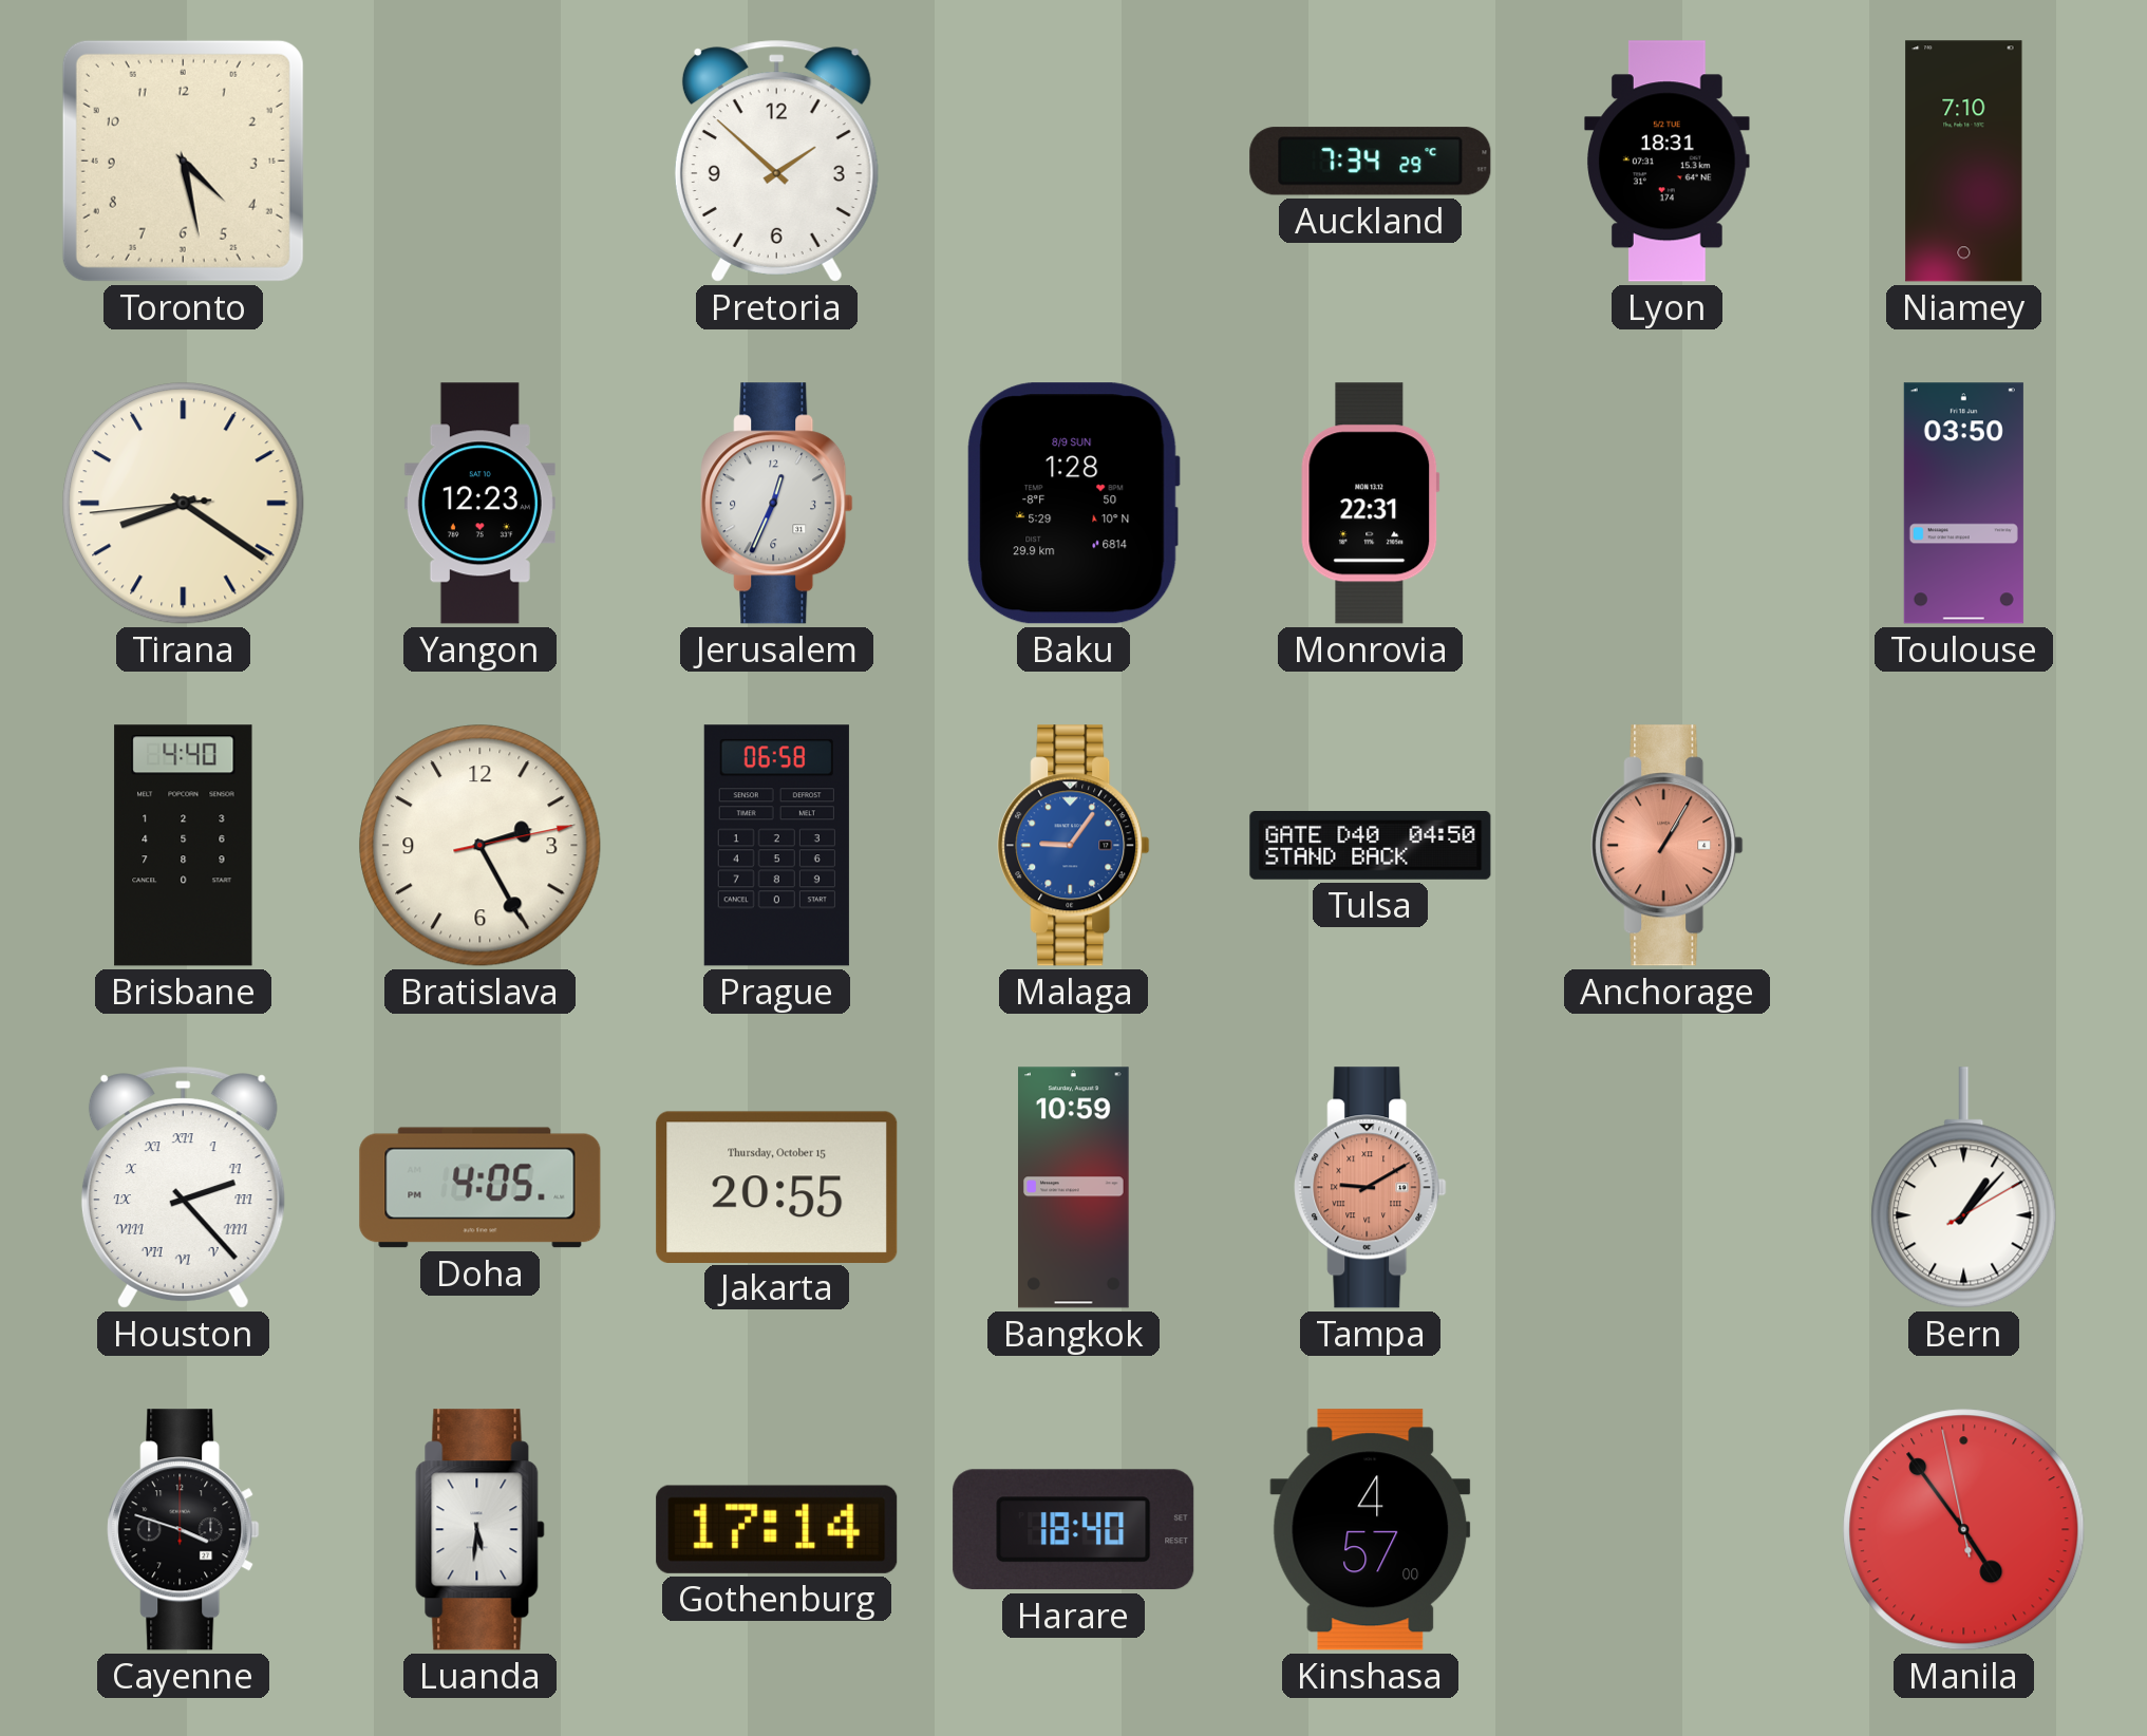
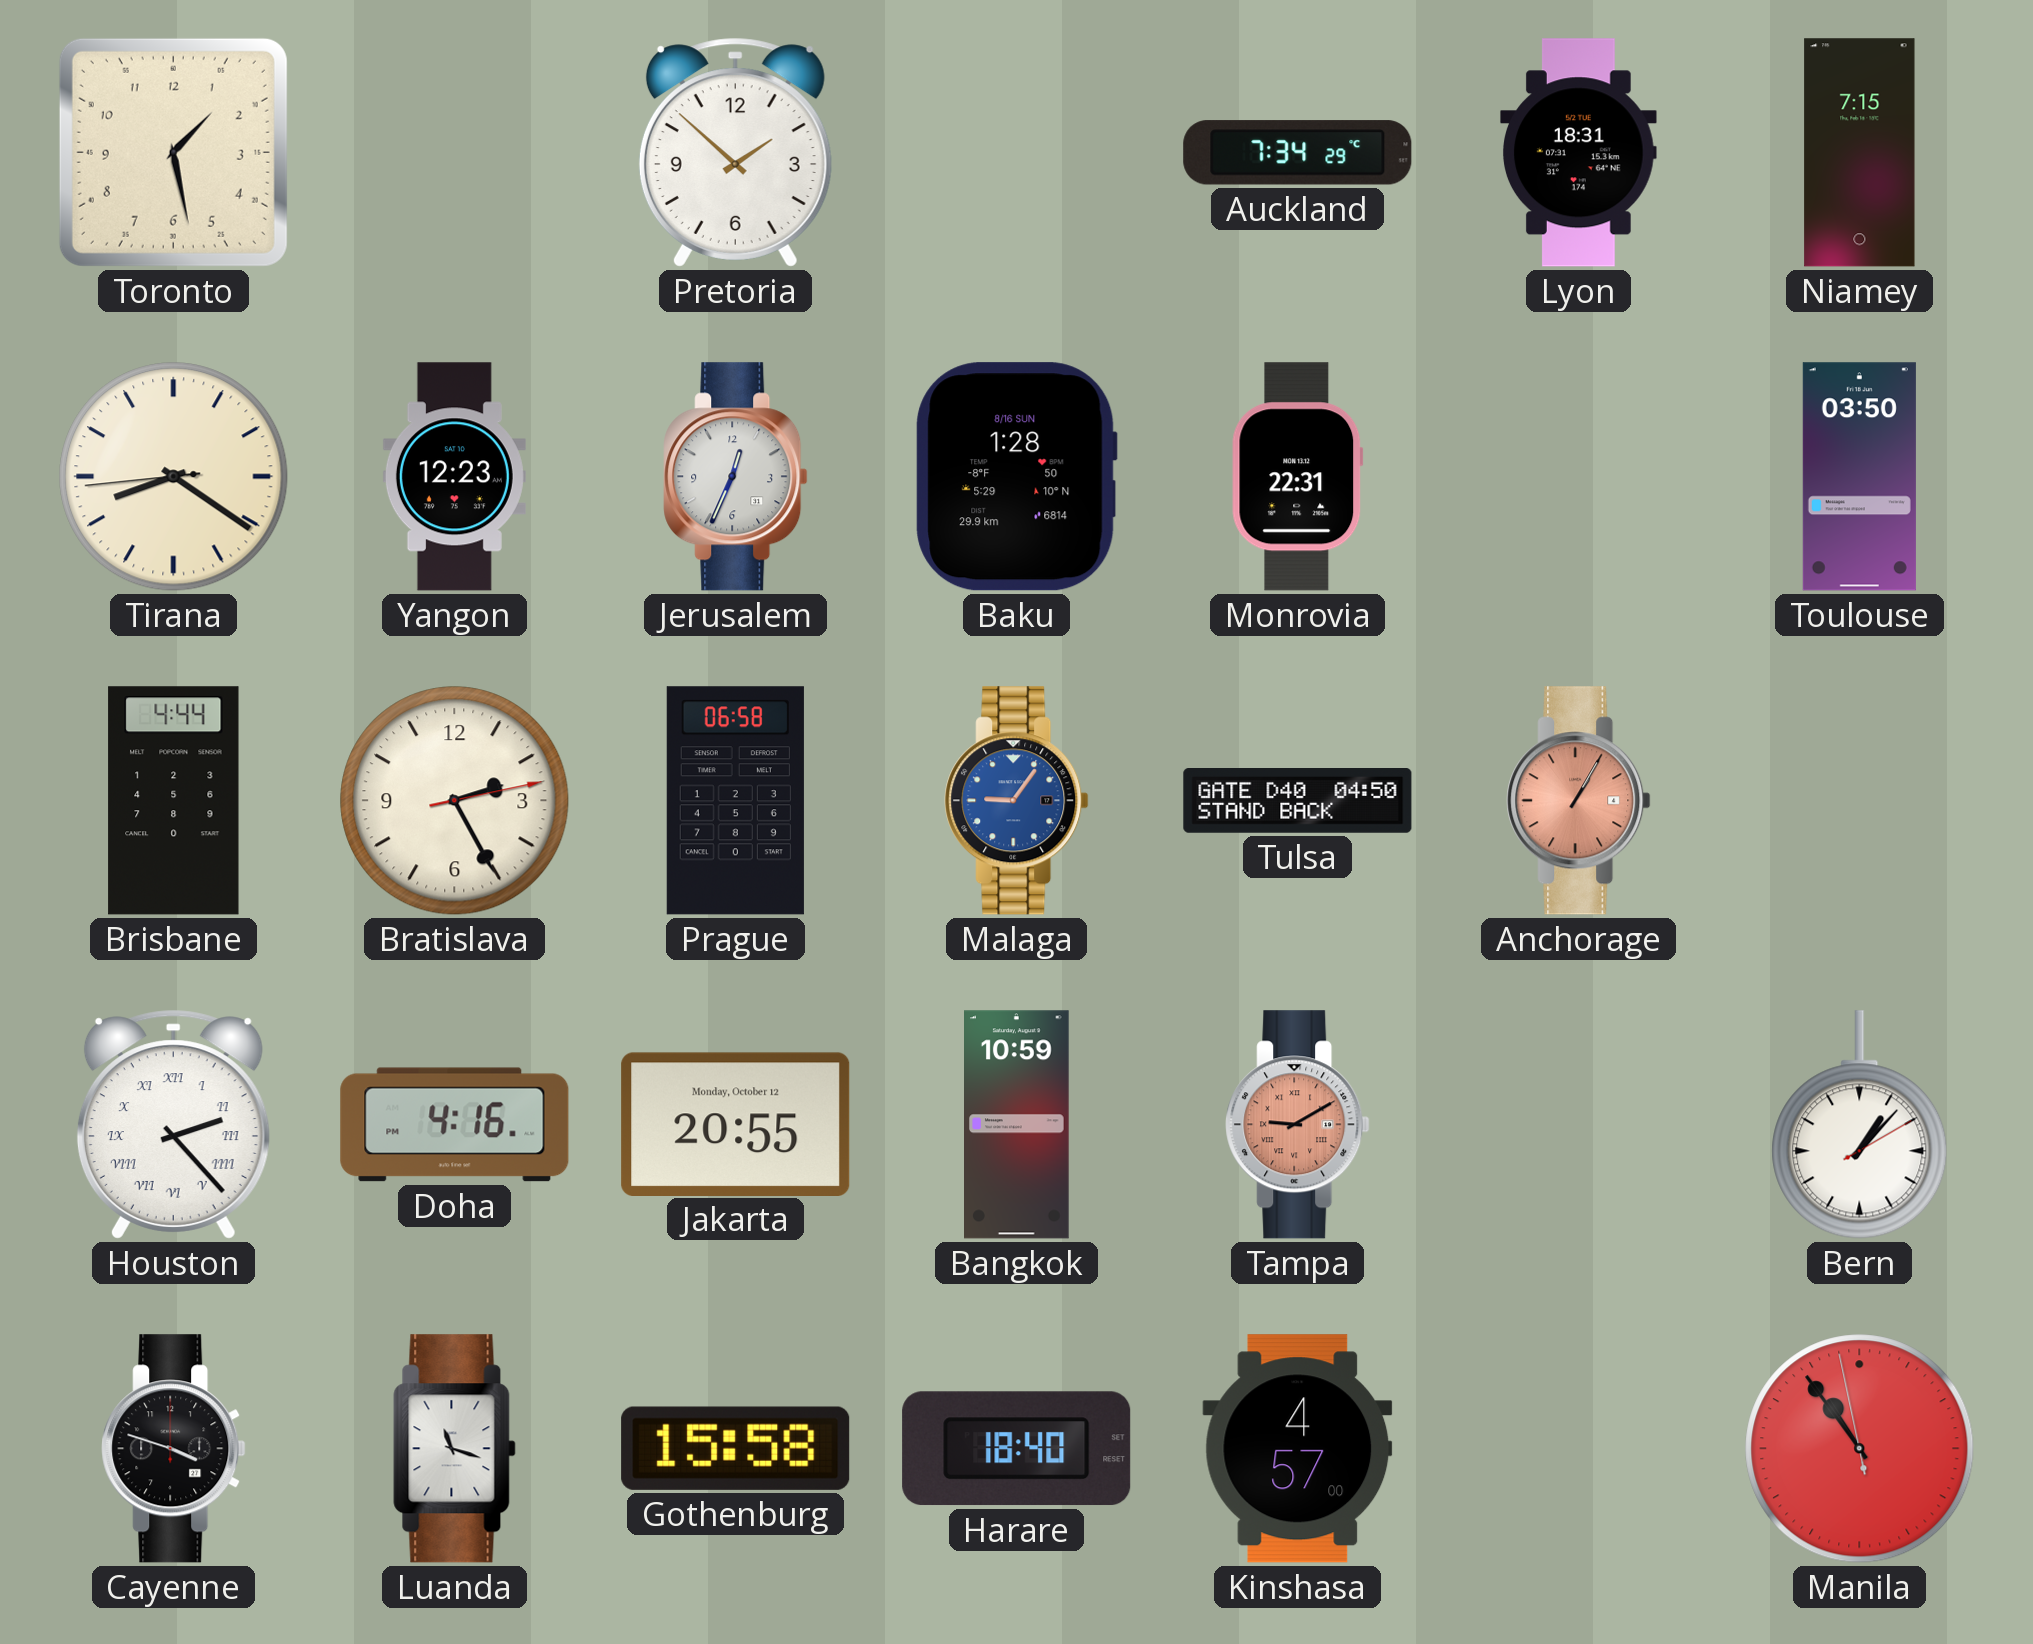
Toronto: 4:28 -> 1:28
Niamey: 7:10 -> 7:15
Baku date: 8/9 SUN -> 8/16 SUN
Brisbane: 4:40 -> 4:44
Doha: 4:05 -> 4:16
Jakarta date: Thursday, October 15 -> Monday, October 12
Luanda: 5:31 -> 11:18
Gothenburg: 17:14 -> 15:58
Manila: 4:53 -> 10:53
